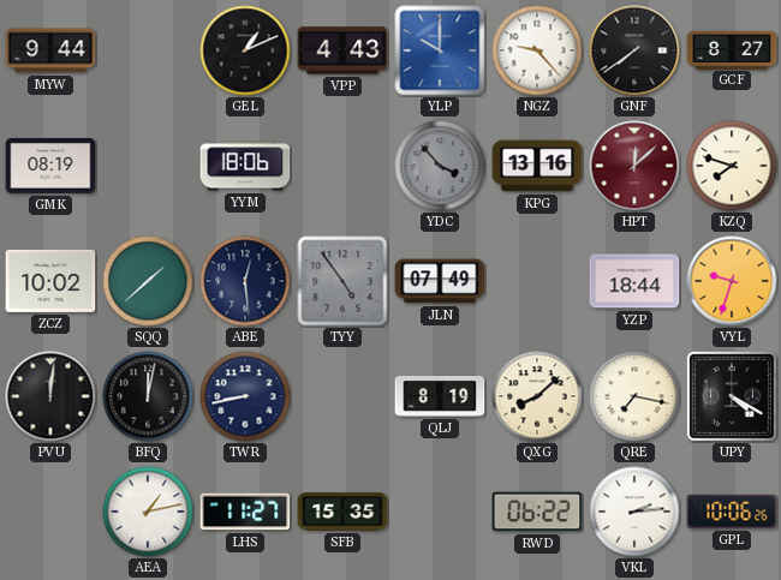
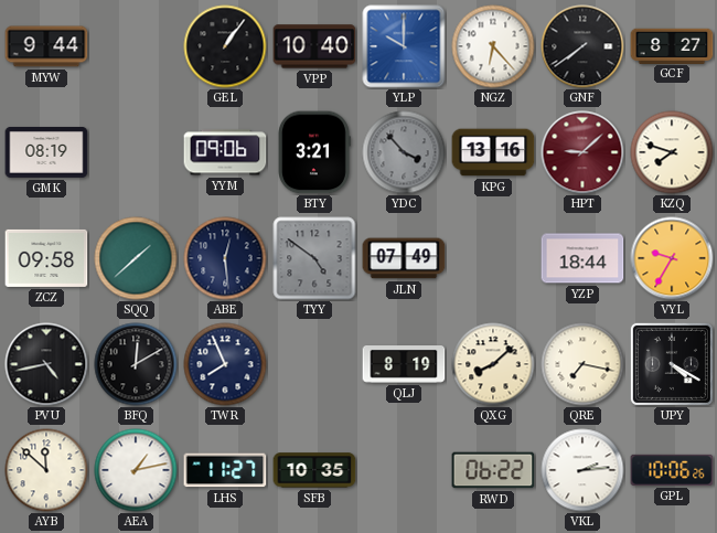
GEL: 1:11 -> 1:06
VPP: 4:43 -> 10:40
NGZ: 9:23 -> 6:23
YYM: 18:06 -> 09:06
BTY: none -> 3:21
HPT: 12:08 -> 9:08
ZCZ: 10:02 -> 09:58
TYY: 4:54 -> 4:51
VYL: 9:33 -> 9:35
PVU: 12:01 -> 4:43
BFQ: 12:02 -> 12:10
TWR: 8:43 -> 7:56
AYB: none -> 11:52
SFB: 15:35 -> 10:35
